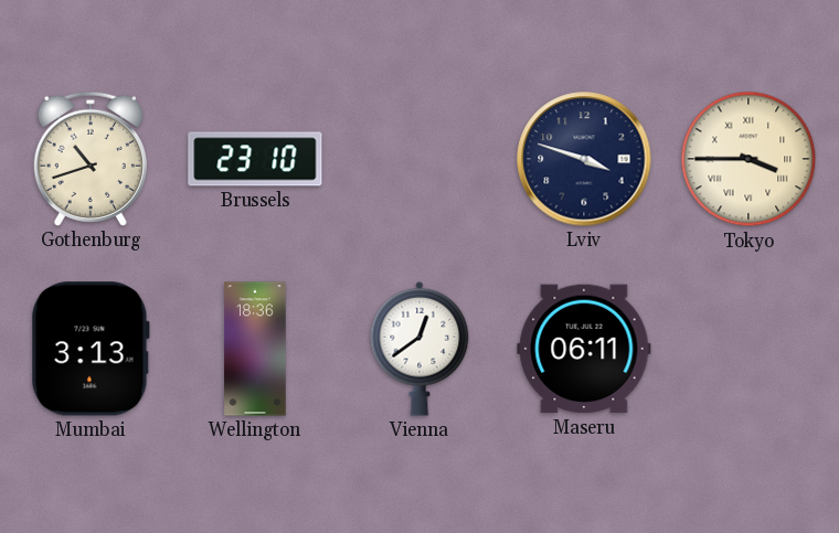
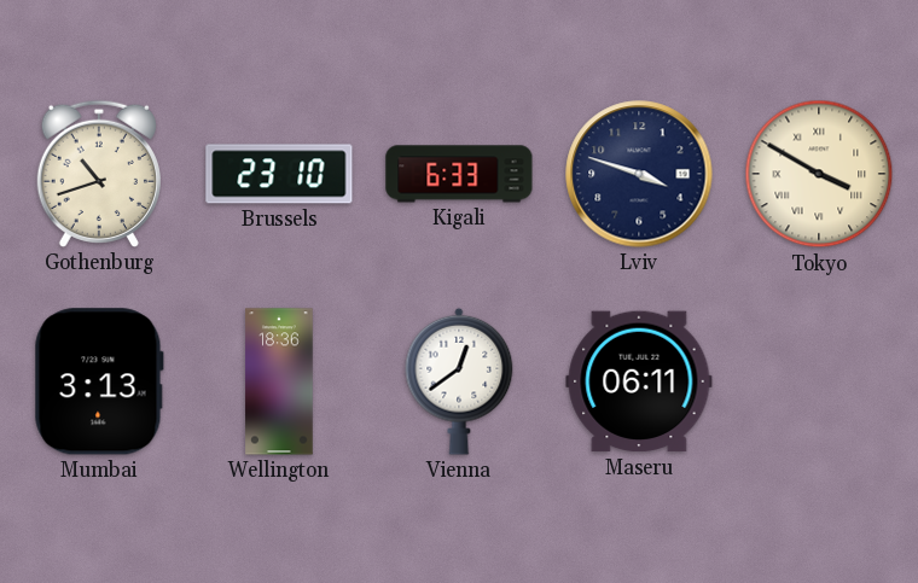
Kigali: none -> 6:33
Tokyo: 3:45 -> 3:50
